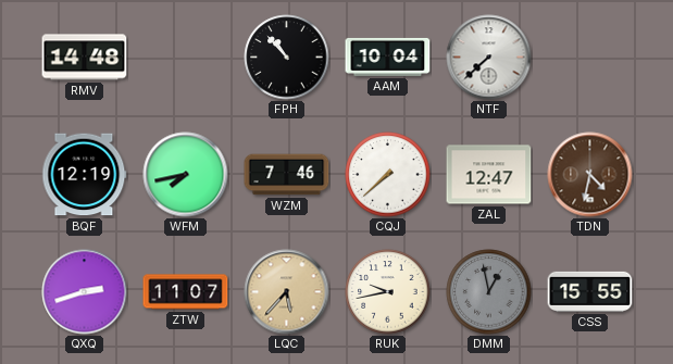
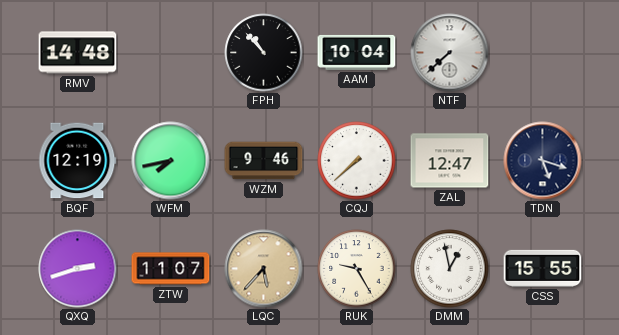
WZM: 7:46 -> 9:46
TDN: 4:32 -> 5:18
TDN dial: brown -> navy
RUK: 9:43 -> 9:25
DMM dial: grey -> white
